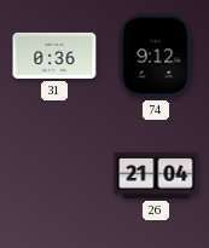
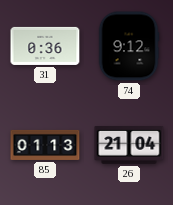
85: none -> 01:13
